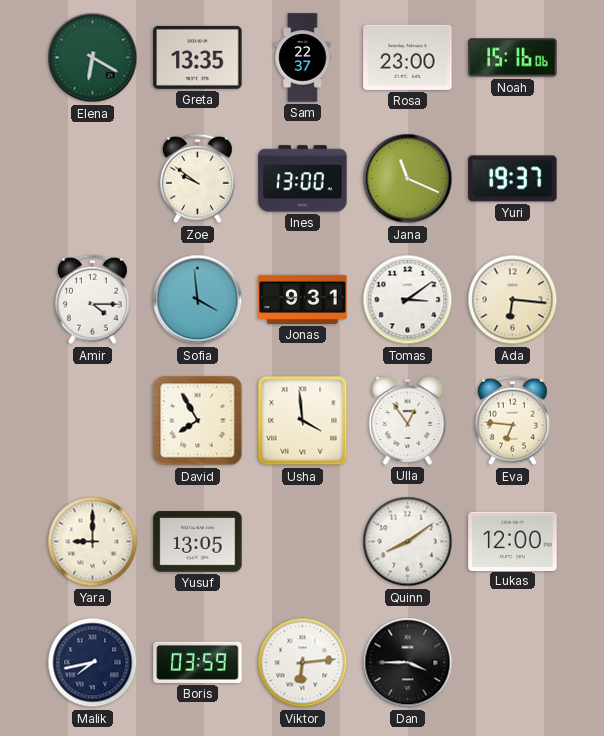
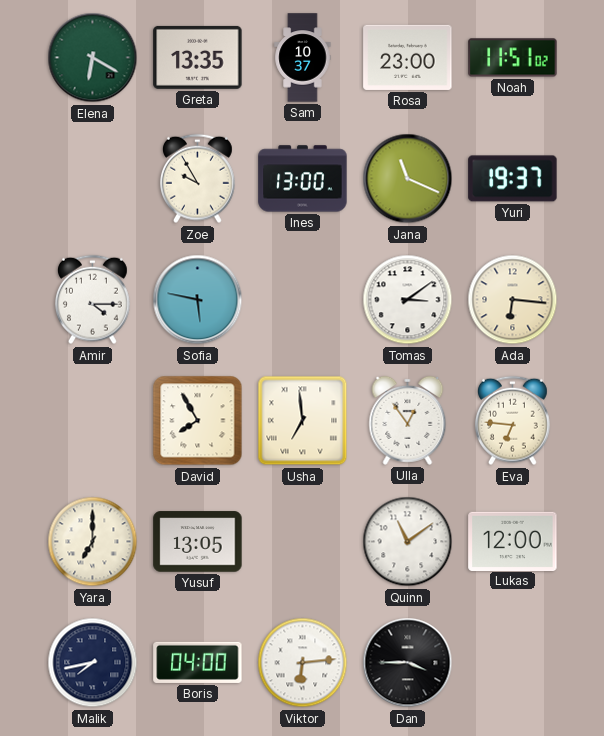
Sam: 22:37 -> 10:37
Noah: 15:16 -> 11:51
Zoe: 9:51 -> 9:55
Sofia: 3:59 -> 5:47
Jonas: 9:31 -> none
Usha: 3:59 -> 6:59
Yara: 9:00 -> 7:00
Quinn: 8:09 -> 11:09
Boris: 03:59 -> 04:00
